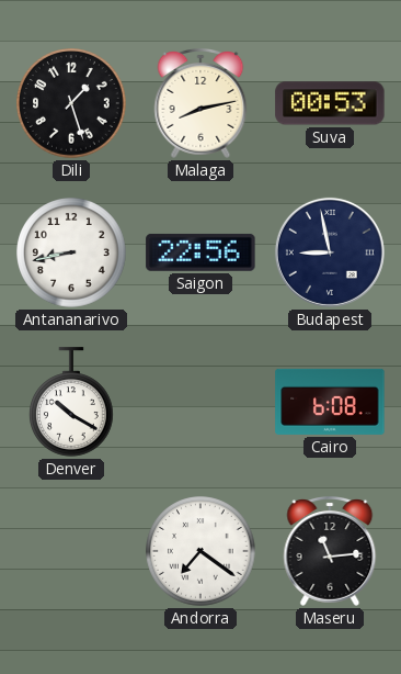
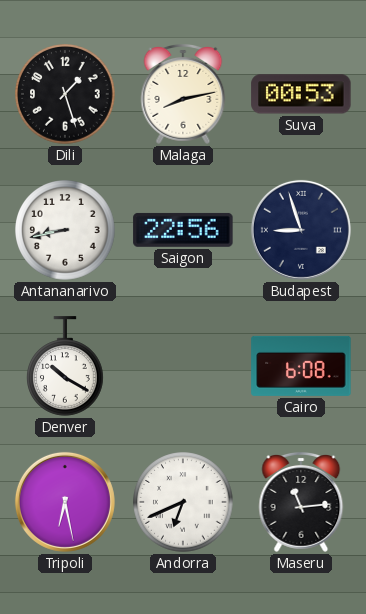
Budapest: 8:58 -> 8:57
Tripoli: none -> 6:28
Andorra: 7:21 -> 6:41
